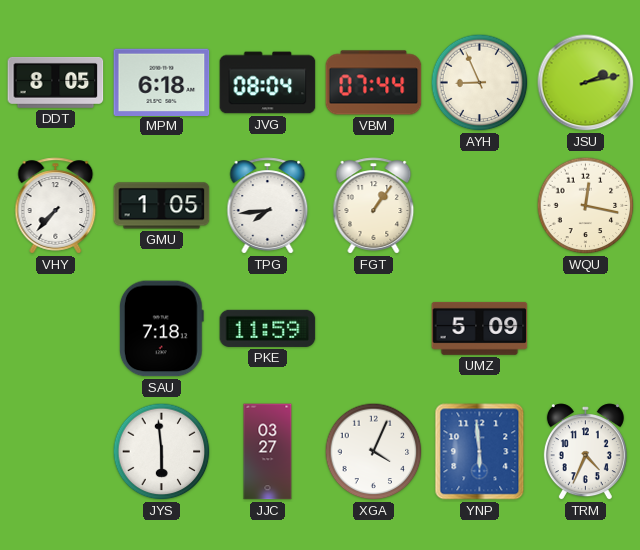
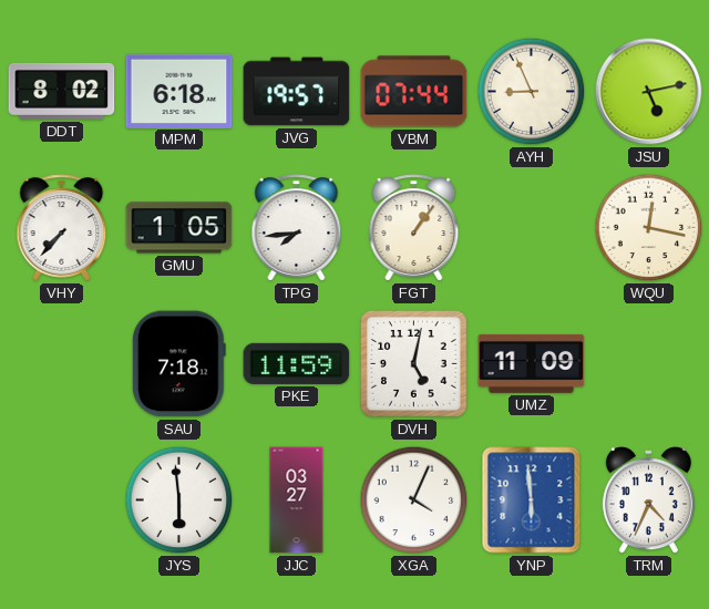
DDT: 8:05 -> 8:02
JVG: 08:04 -> 19:57
JSU: 2:13 -> 5:13
DVH: none -> 5:02
UMZ: 5:09 -> 11:09
